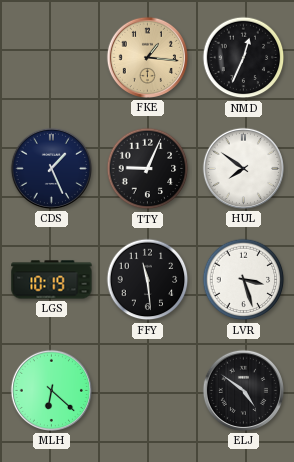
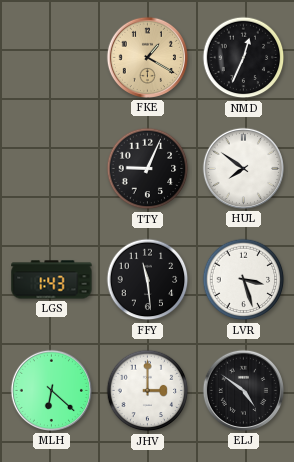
FKE: 1:16 -> 1:20
CDS: 1:26 -> none
LGS: 10:19 -> 1:43
JHV: none -> 3:00
